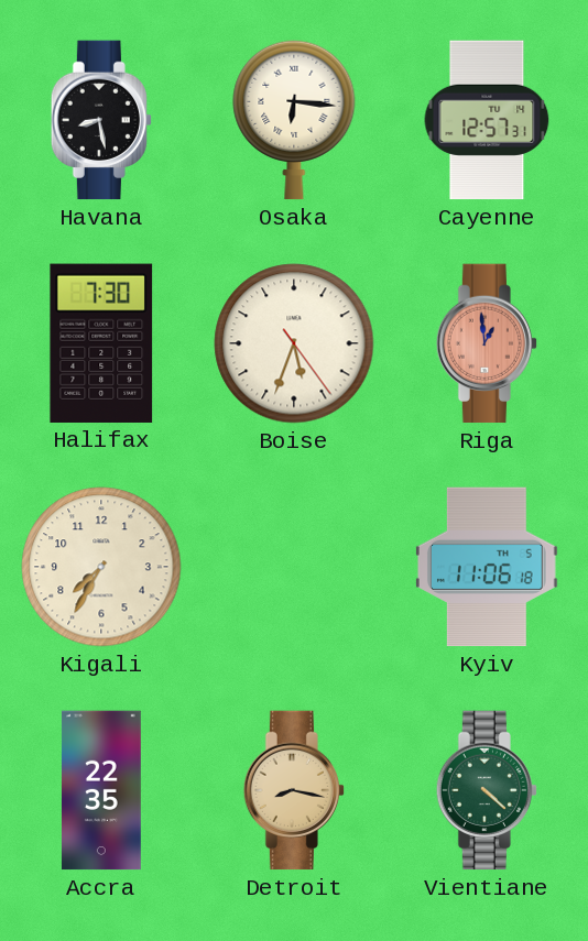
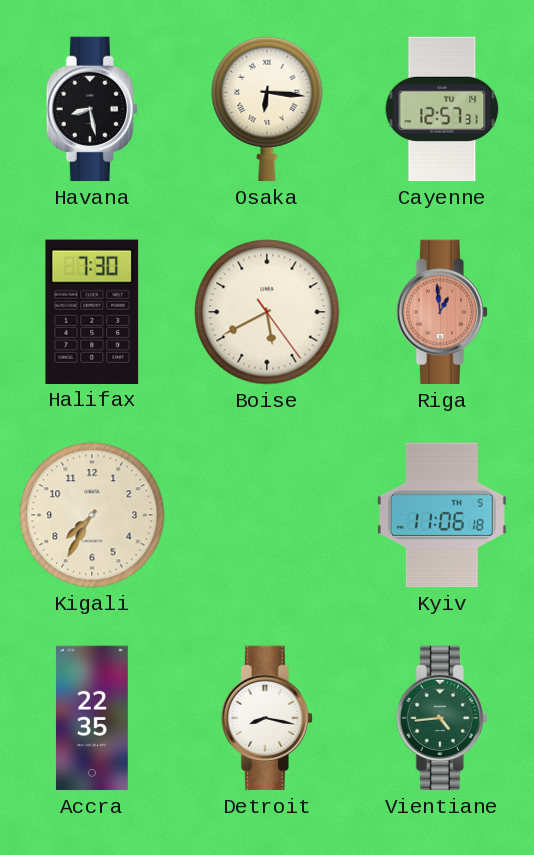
Boise: 5:33 -> 5:40
Detroit dial: champagne -> white
Vientiane: 4:22 -> 4:44
